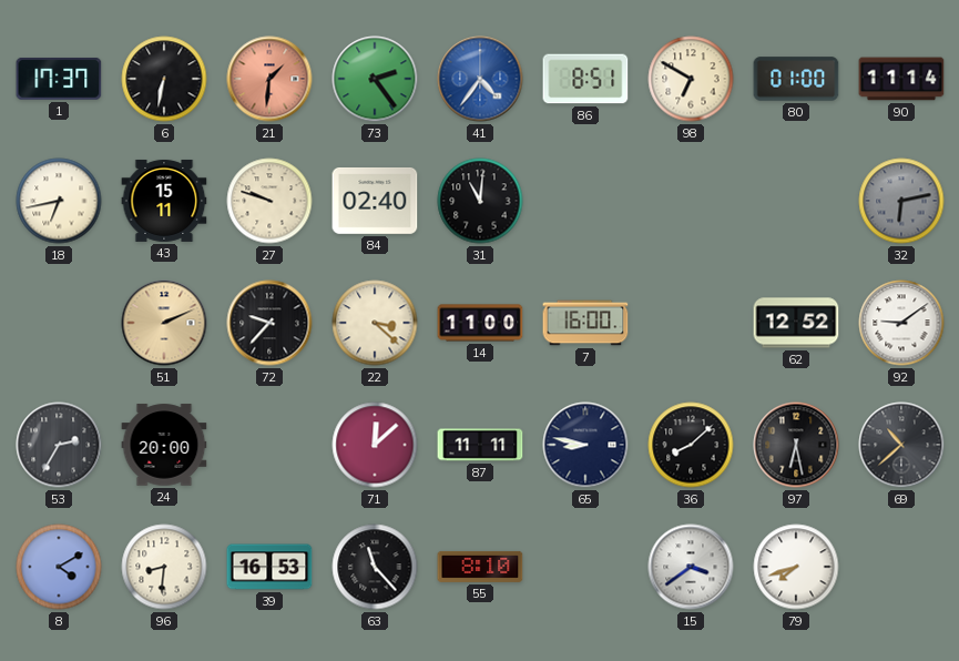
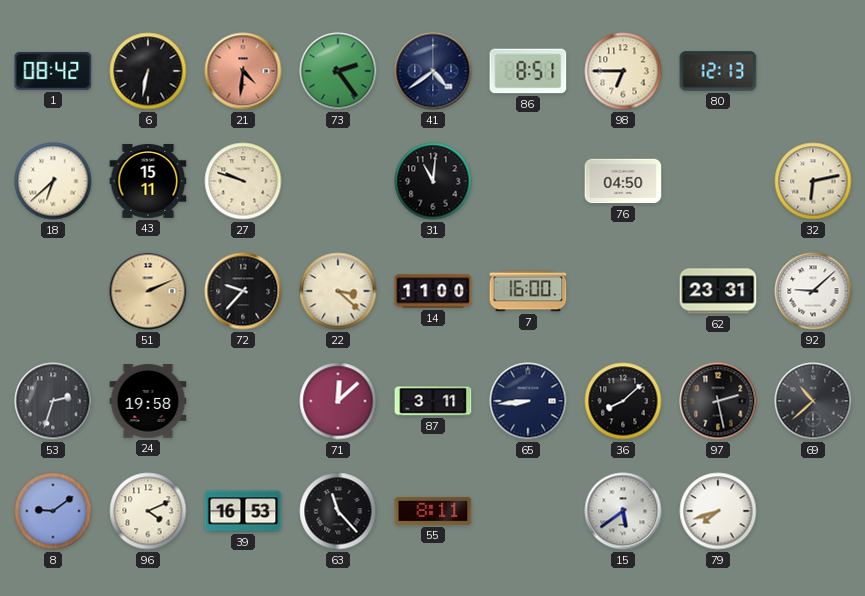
1: 17:37 -> 08:42
21: 1:31 -> 4:31
41: 4:36 -> 4:39
41 dial: blue -> navy
98: 6:50 -> 6:45
80: 01:00 -> 12:13
90: 11:14 -> none
18: 6:43 -> 6:38
84: 02:40 -> none
76: none -> 04:50
32 dial: grey -> cream
62: 12:52 -> 23:31
92: 9:09 -> 9:08
53: 2:35 -> 2:33
24: 20:00 -> 19:58
87: 11:11 -> 3:11
65: 8:47 -> 8:44
97: 6:28 -> 2:28
8: 4:10 -> 9:09
96: 8:31 -> 4:11
55: 8:10 -> 8:11
15: 3:39 -> 5:39
